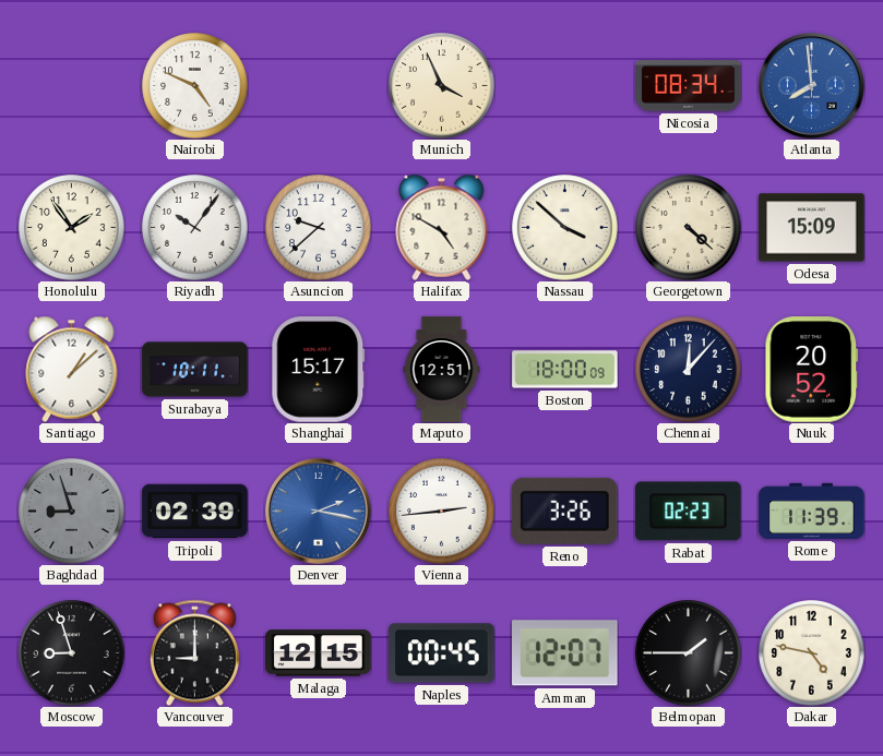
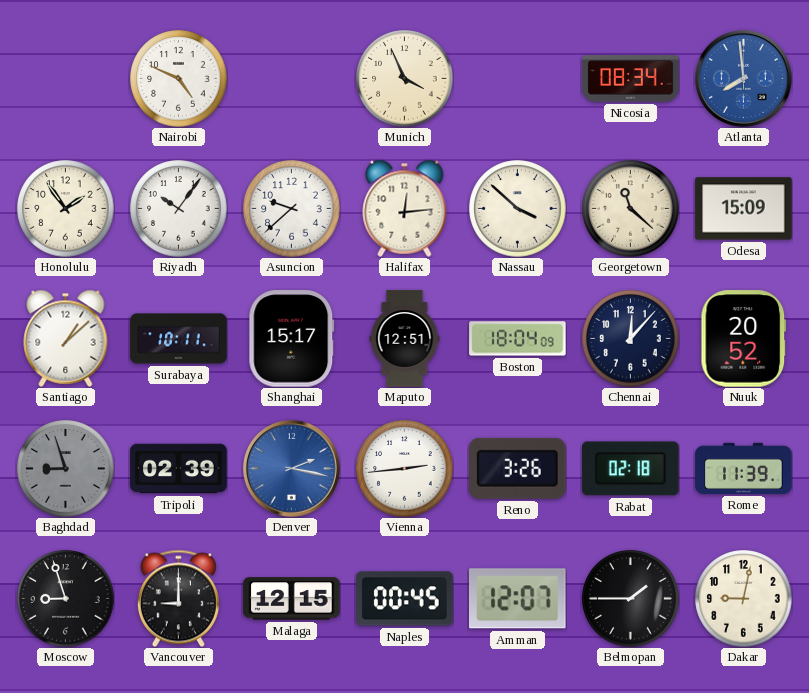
Halifax: 4:50 -> 12:14
Georgetown: 4:22 -> 11:22
Boston: 18:00 -> 18:04
Rabat: 02:23 -> 02:18
Dakar: 4:47 -> 9:02
